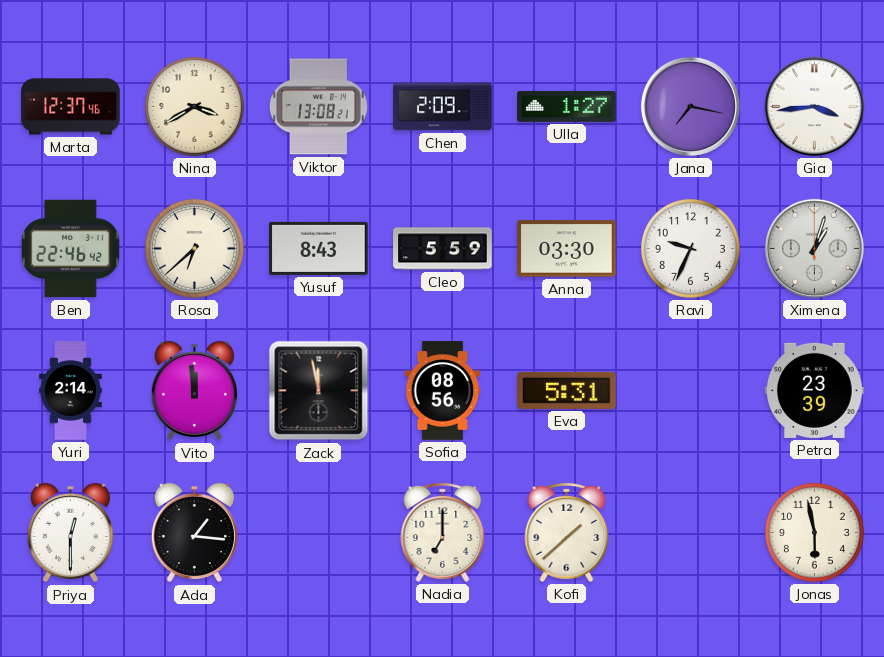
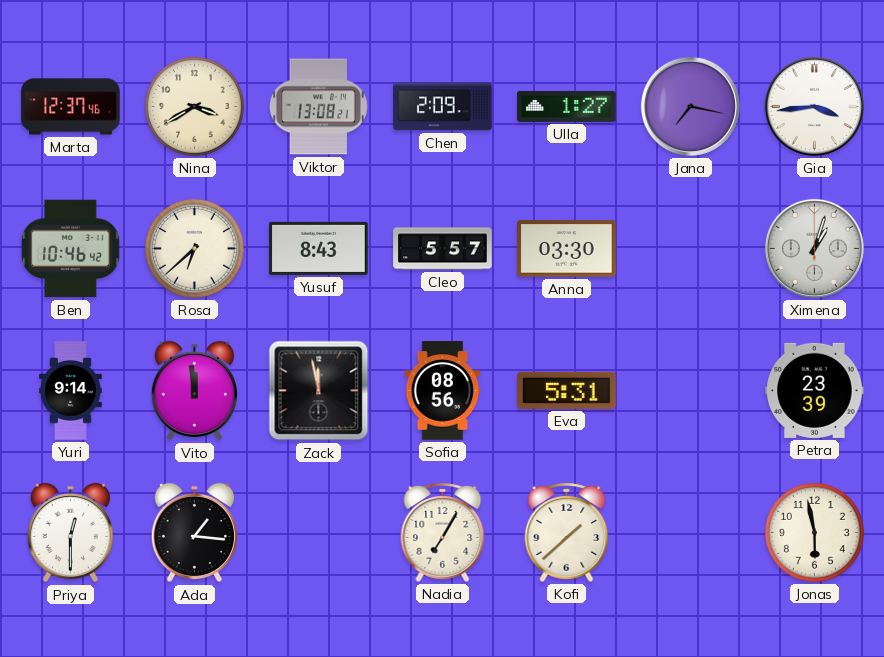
Ben: 22:46 -> 10:46
Cleo: 5:59 -> 5:57
Ravi: 9:34 -> none
Yuri: 2:14 -> 9:14
Nadia: 7:00 -> 7:05
